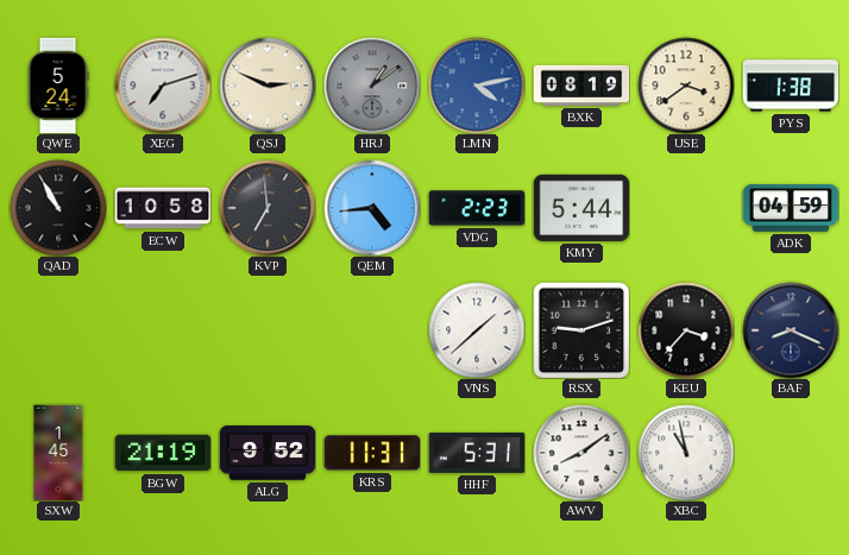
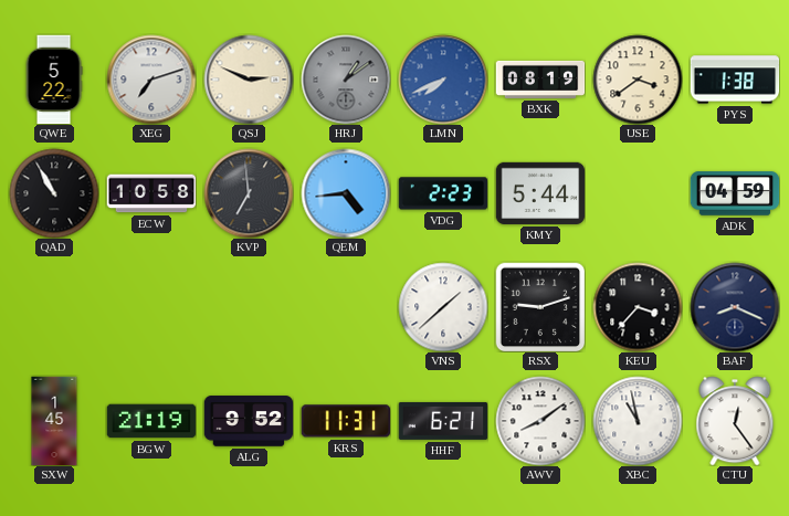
QWE: 5:24 -> 5:22
LMN: 4:13 -> 7:41
HHF: 5:31 -> 6:21
CTU: none -> 12:24
